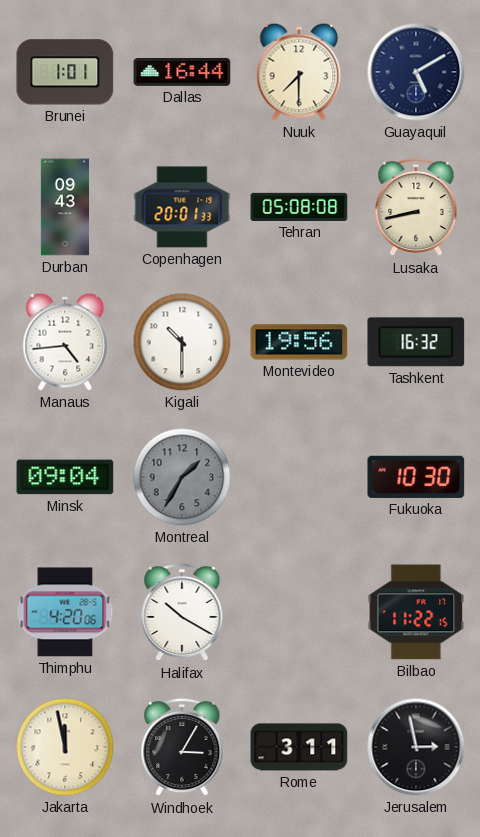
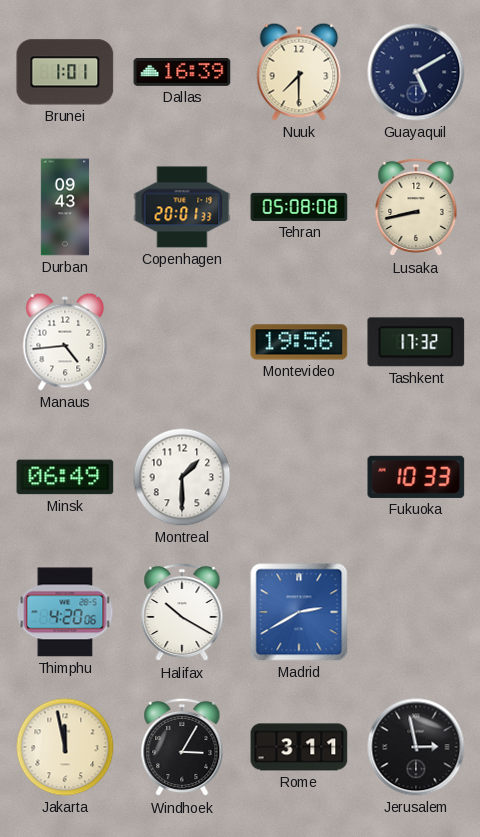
Dallas: 16:44 -> 16:39
Kigali: 10:30 -> none
Tashkent: 16:32 -> 17:32
Minsk: 09:04 -> 06:49
Montreal: 1:35 -> 1:30
Montreal dial: grey -> white
Fukuoka: 10:30 -> 10:33
Madrid: none -> 2:40
Bilbao: 11:22 -> none
